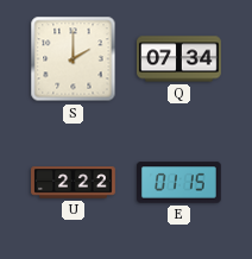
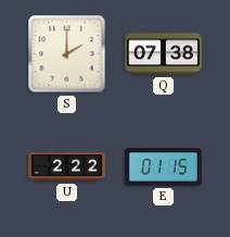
Q: 07:34 -> 07:38
